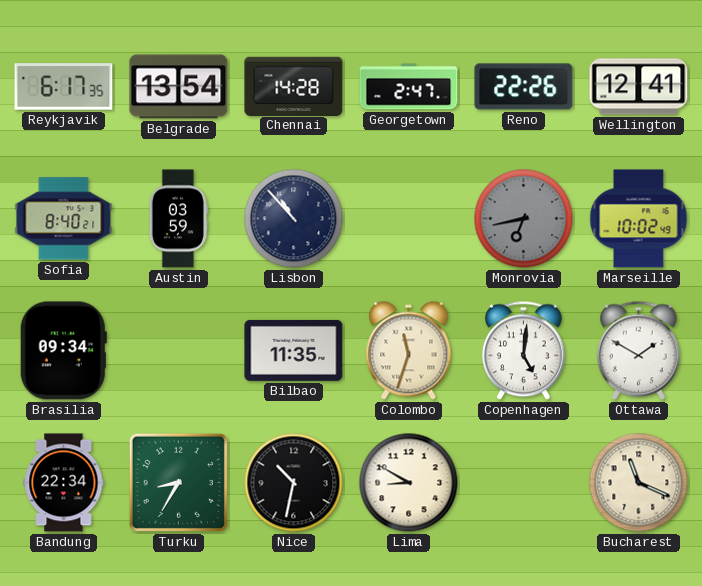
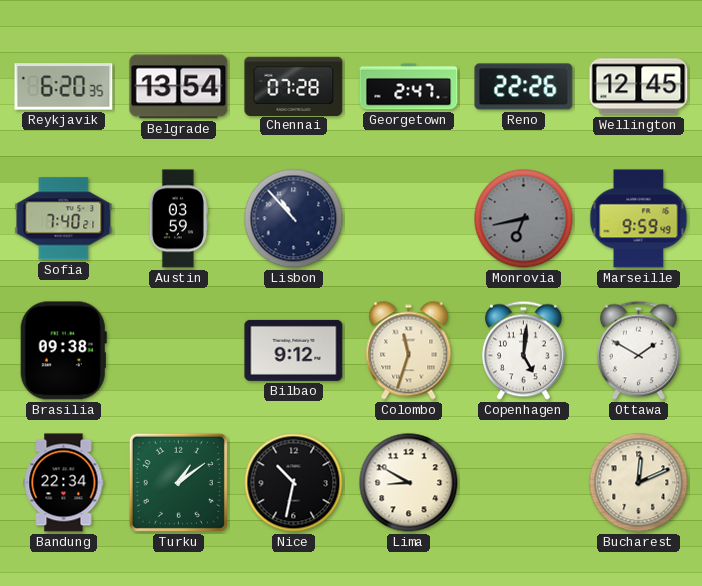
Reykjavik: 6:17 -> 6:20
Chennai: 14:28 -> 07:28
Wellington: 12:41 -> 12:45
Sofia: 8:40 -> 7:40
Marseille: 10:02 -> 9:59
Brasilia: 09:34 -> 09:38
Bilbao: 11:35 -> 9:12
Turku: 8:35 -> 1:09
Bucharest: 11:19 -> 12:11
